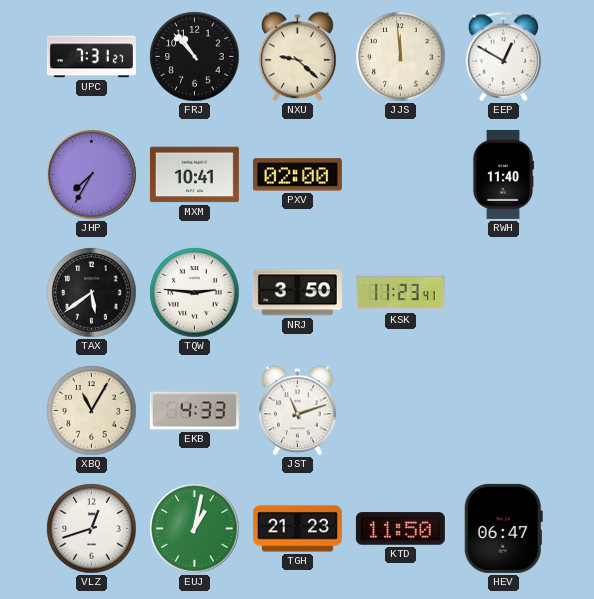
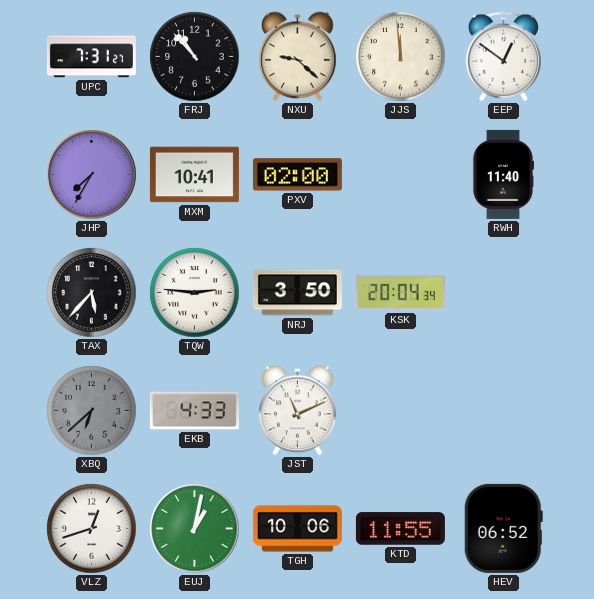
EEP: 12:50 -> 12:51
TAX: 5:39 -> 5:37
KSK: 11:23 -> 20:04
XBQ: 11:05 -> 6:38
XBQ dial: cream -> grey
JST: 11:12 -> 11:11
TGH: 21:23 -> 10:06
KTD: 11:50 -> 11:55
HEV: 06:47 -> 06:52
